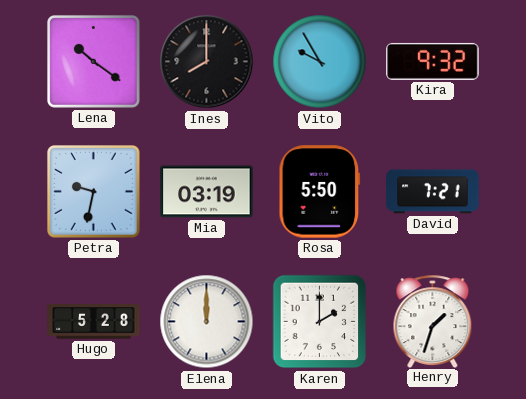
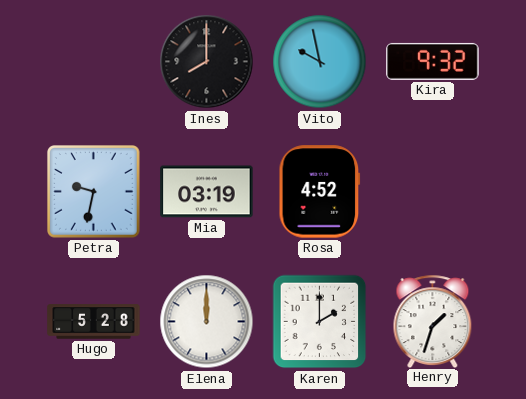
Lena: 10:21 -> none
Vito: 9:55 -> 9:58
Rosa: 5:50 -> 4:52
David: 7:21 -> none
